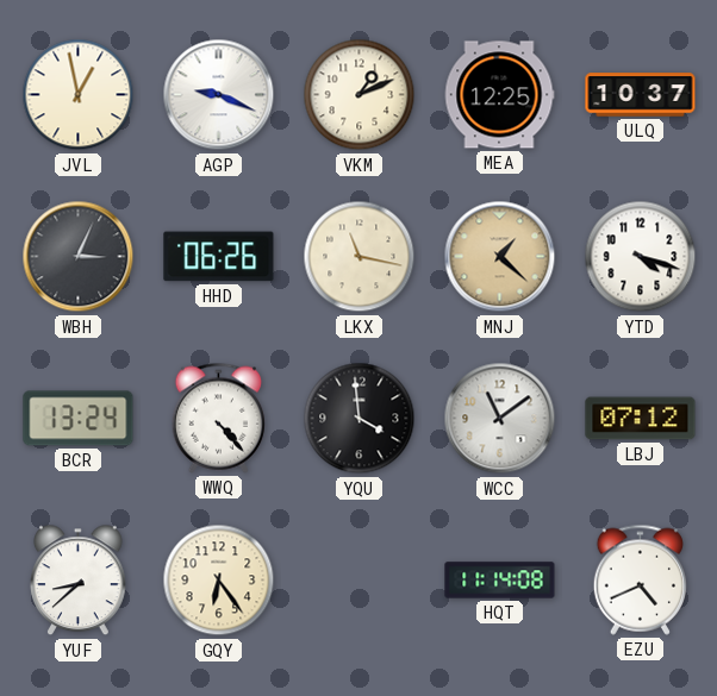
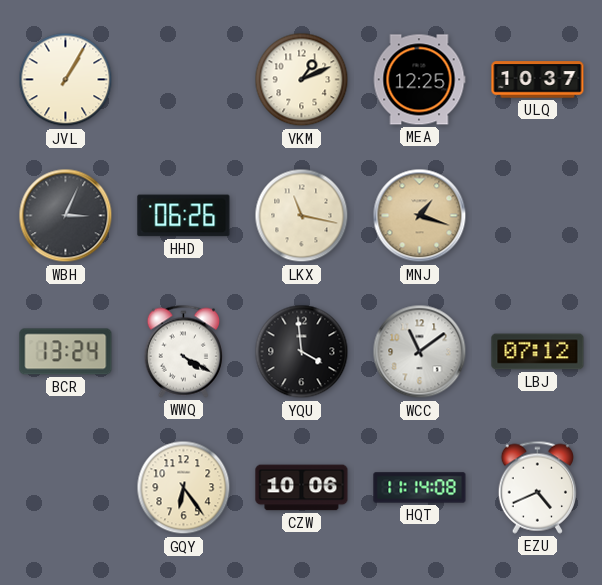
JVL: 12:58 -> 1:05
AGP: 9:19 -> none
MNJ: 1:22 -> 1:18
YTD: 4:18 -> none
WWQ: 4:23 -> 4:20
YUF: 8:38 -> none
CZW: none -> 10:06
